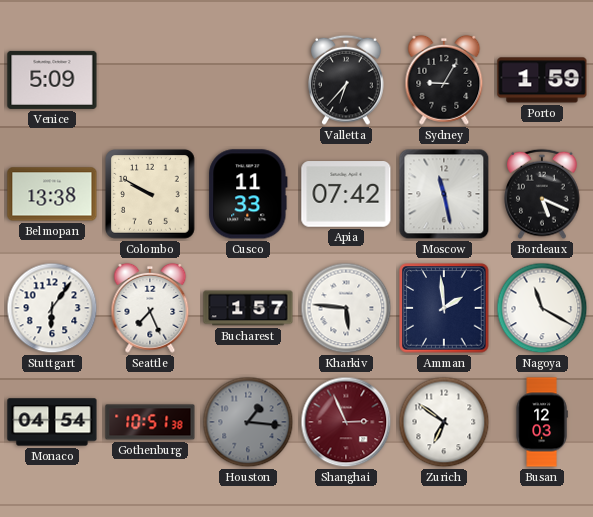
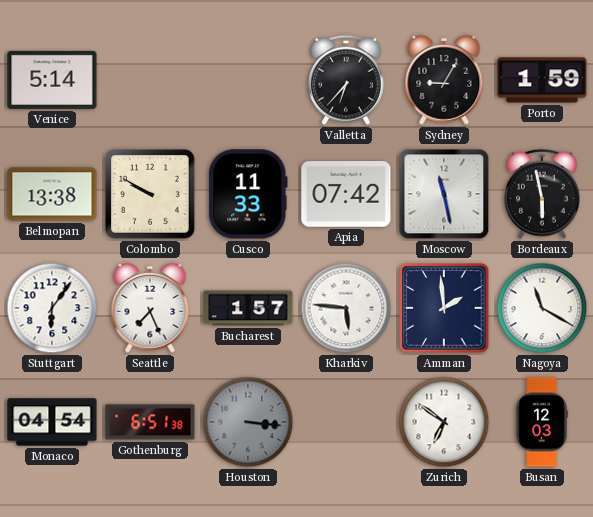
Venice: 5:09 -> 5:14
Bordeaux: 5:19 -> 5:58
Gothenburg: 10:51 -> 6:51
Houston: 1:16 -> 3:16
Shanghai: 2:56 -> none
